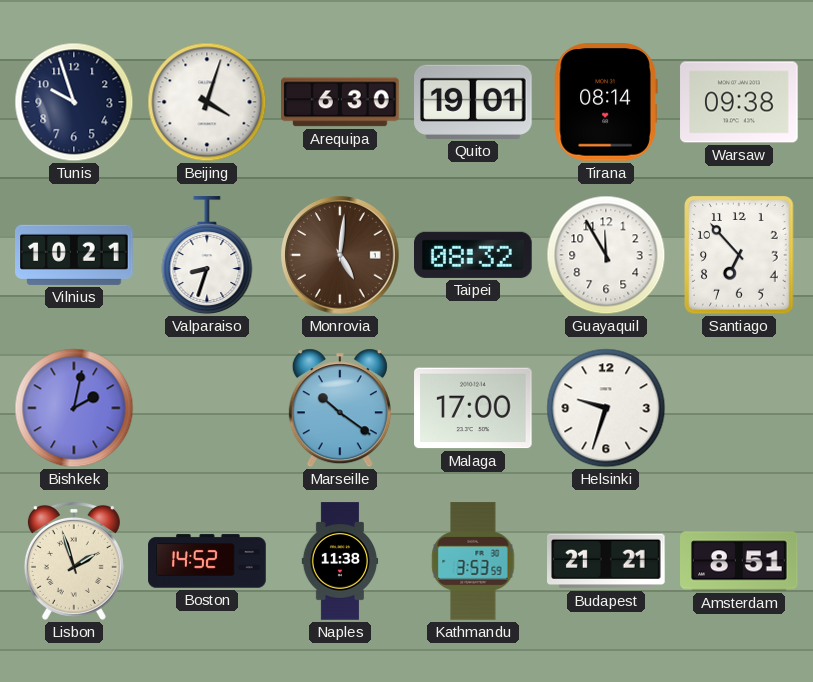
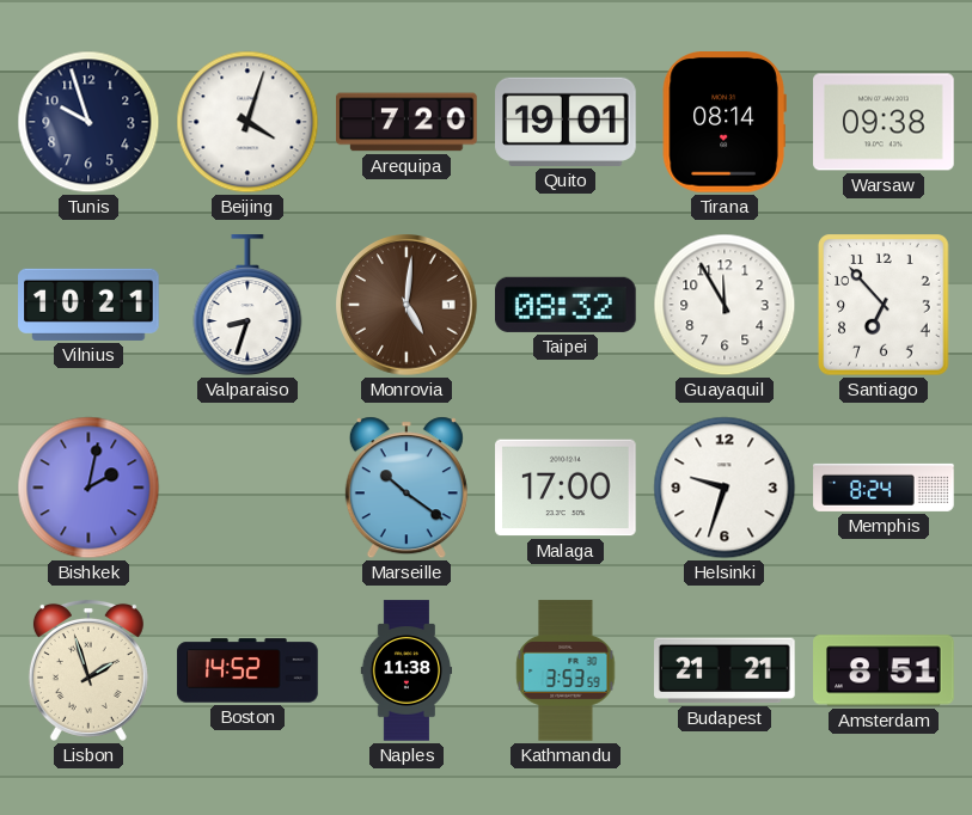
Arequipa: 6:30 -> 7:20
Memphis: none -> 8:24
